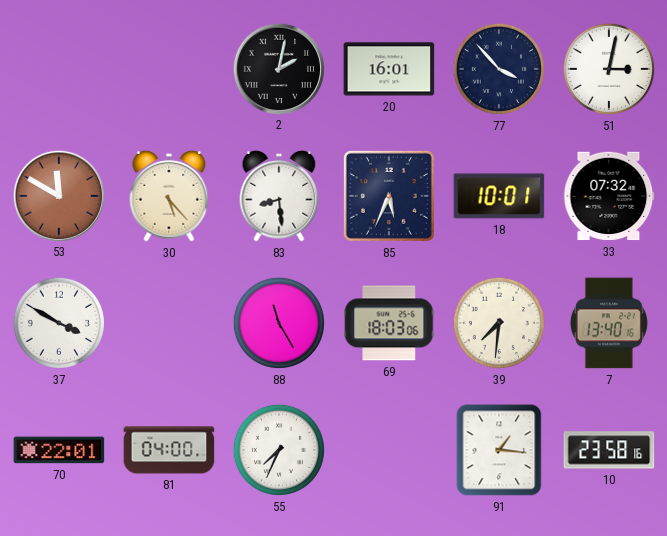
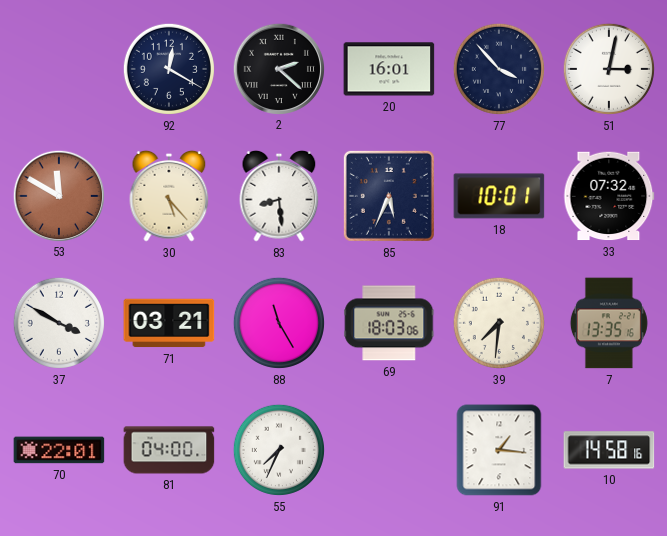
92: none -> 12:20
2: 2:02 -> 2:22
71: none -> 03:21
7: 13:40 -> 13:35
10: 23:58 -> 14:58
